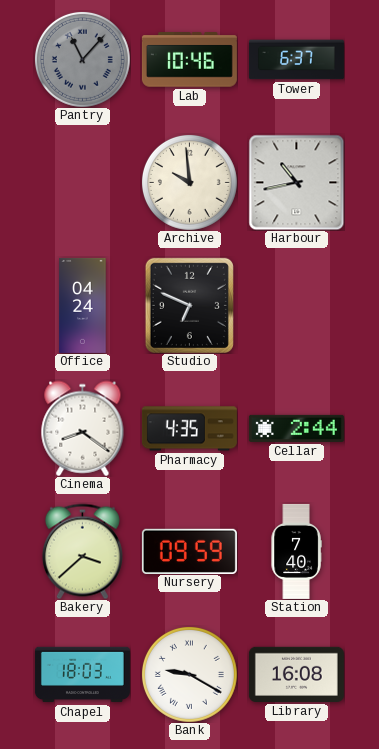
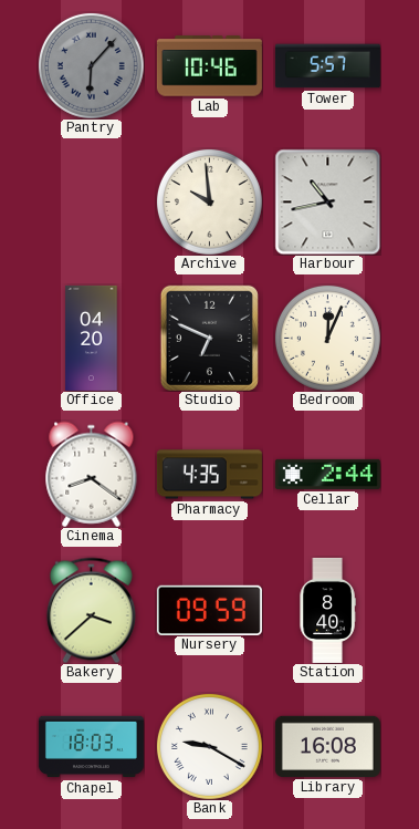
Pantry: 11:07 -> 6:07
Tower: 6:37 -> 5:57
Office: 04:24 -> 04:20
Bedroom: none -> 12:04
Station: 7:40 -> 8:40
